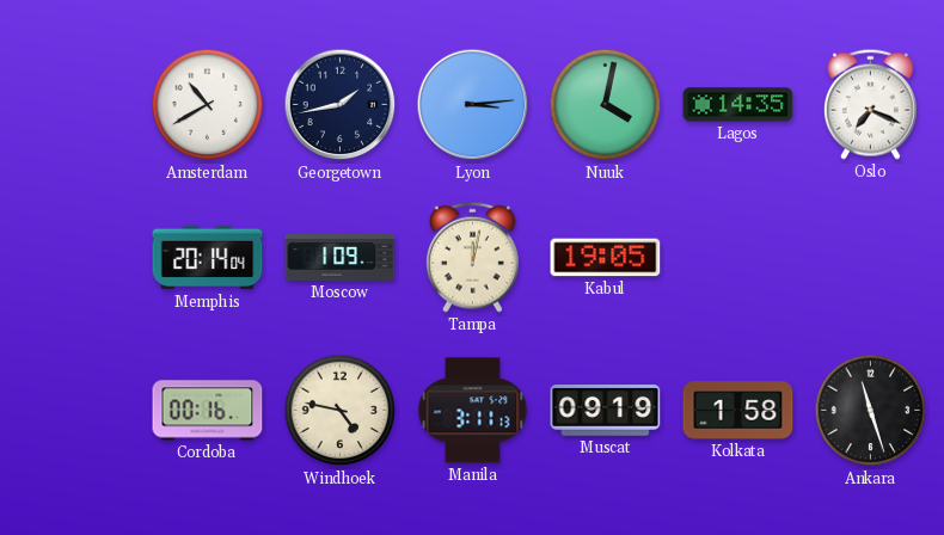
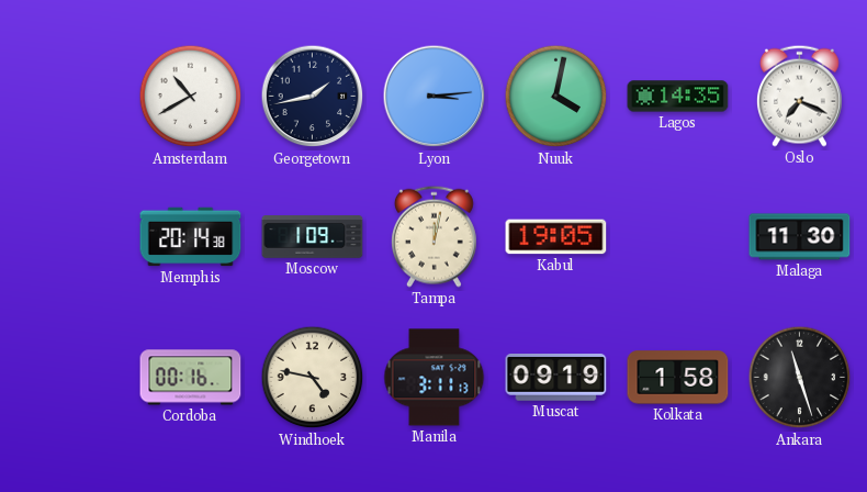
Memphis: 20:14:04 -> 20:14:38
Malaga: none -> 11:30
